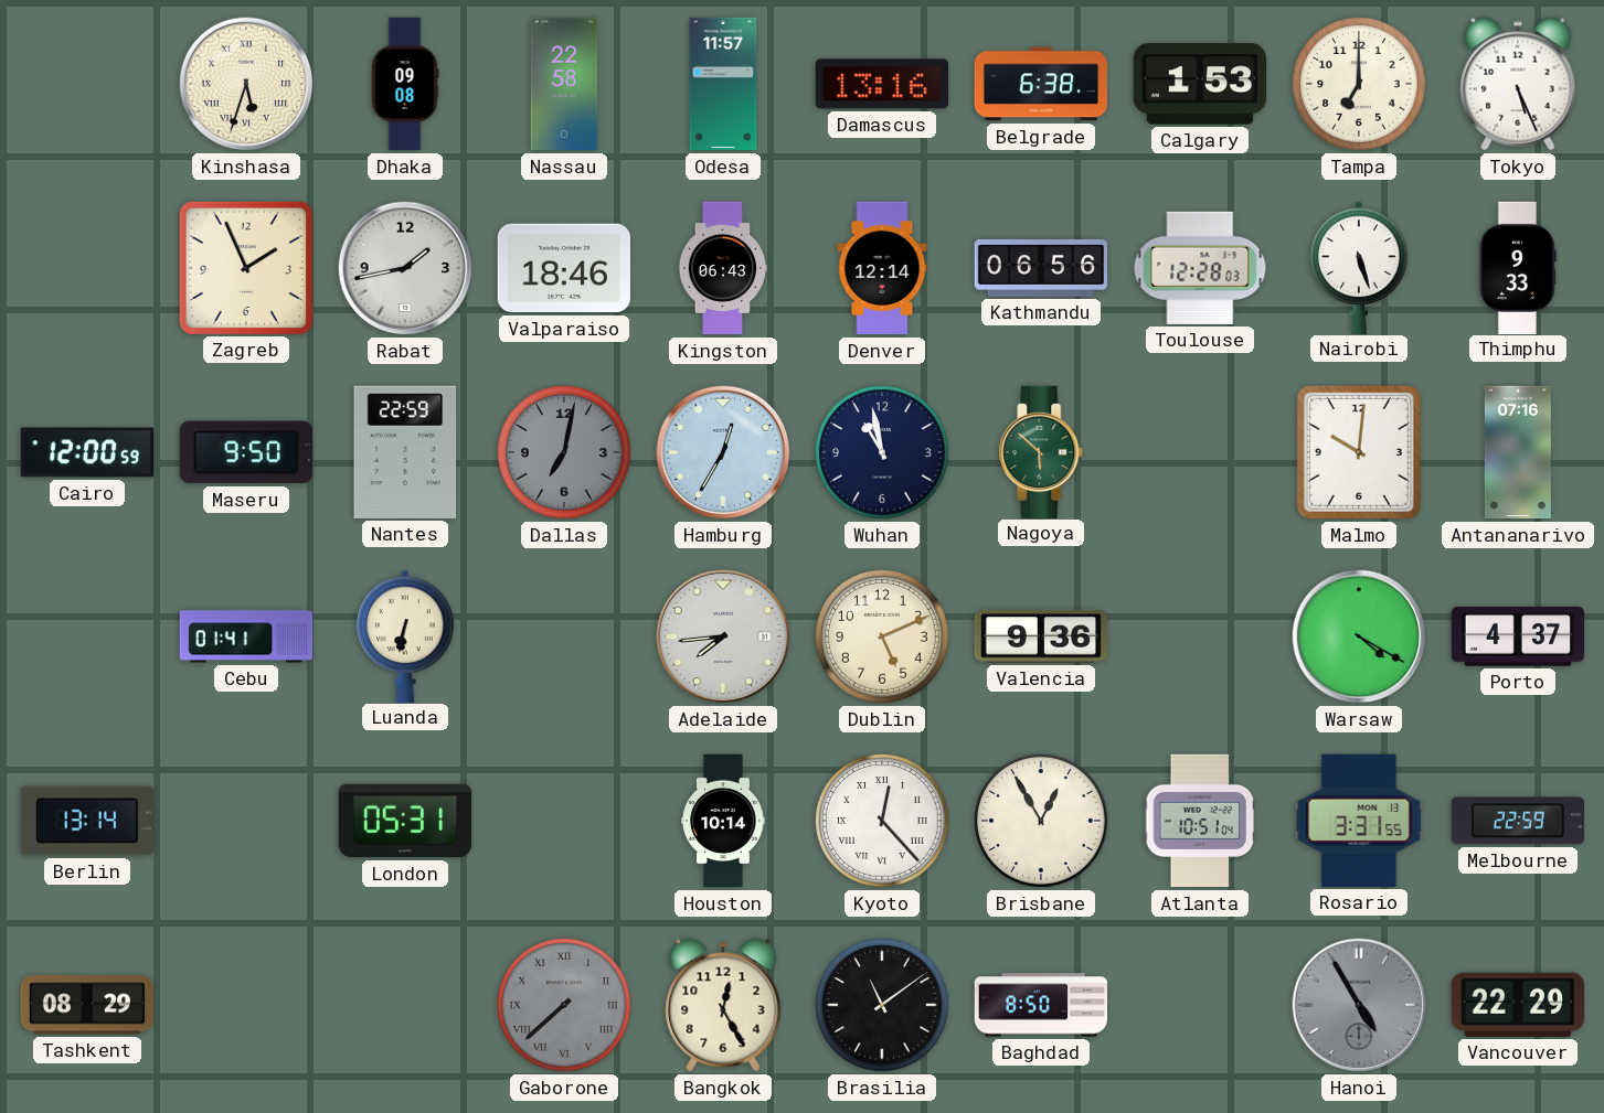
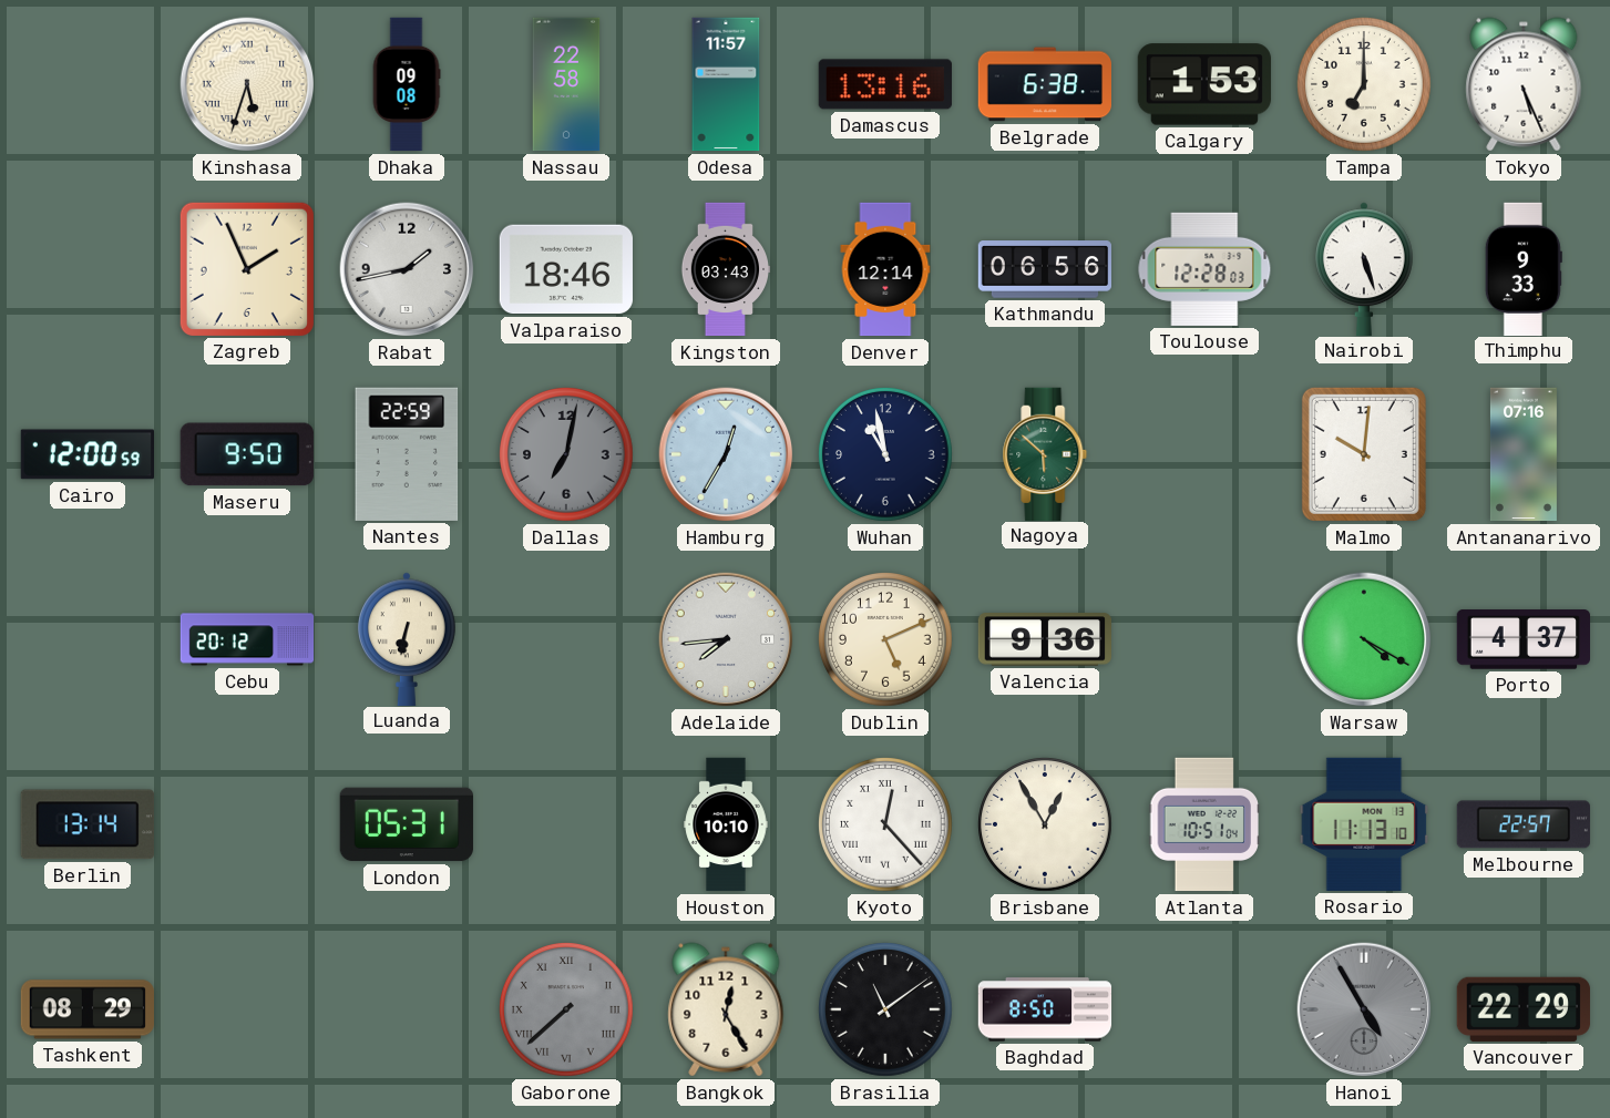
Kingston: 06:43 -> 03:43
Cebu: 01:41 -> 20:12
Houston: 10:14 -> 10:10
Rosario: 3:31 -> 11:13
Melbourne: 22:59 -> 22:57
